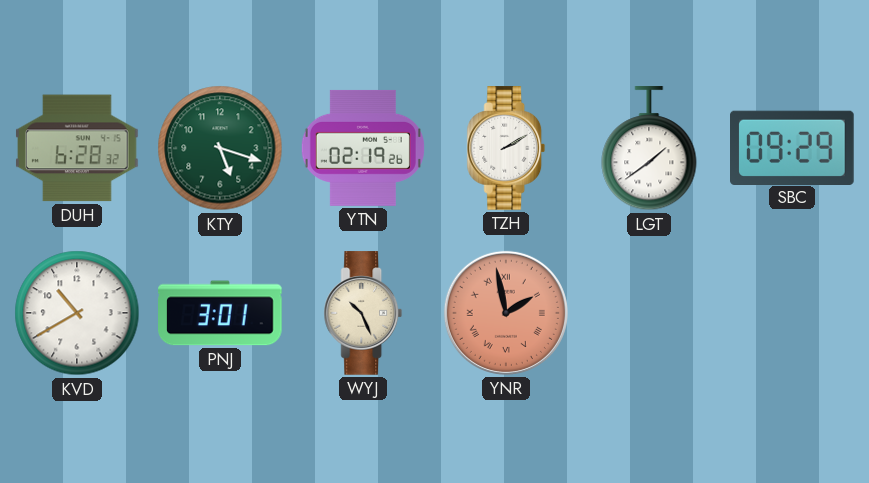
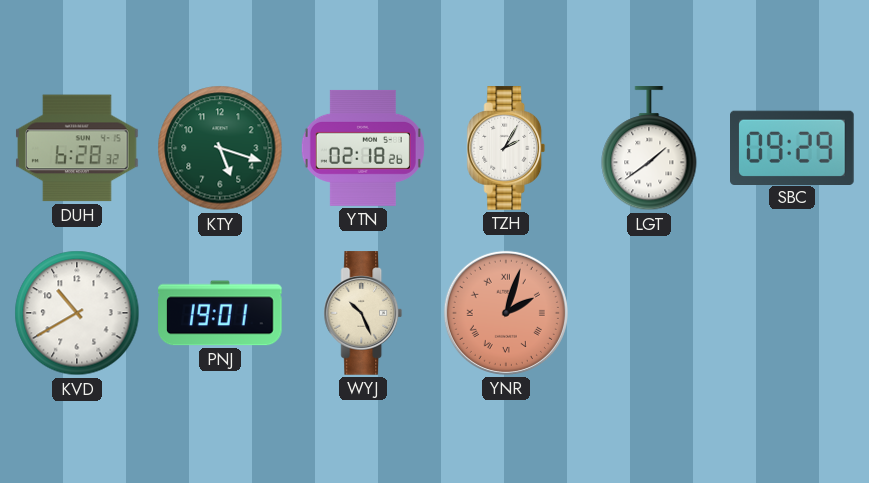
YTN: 02:19 -> 02:18
TZH: 2:10 -> 2:05
PNJ: 3:01 -> 19:01
YNR: 1:58 -> 2:03
